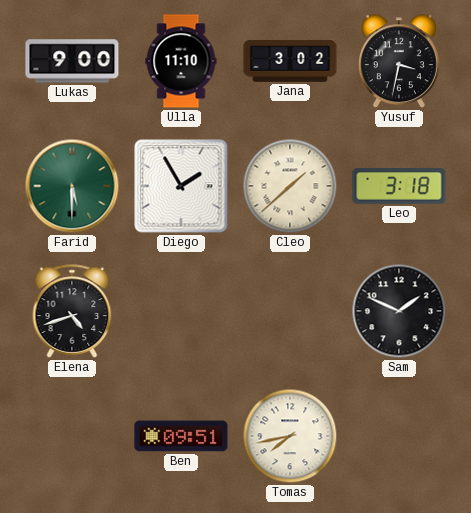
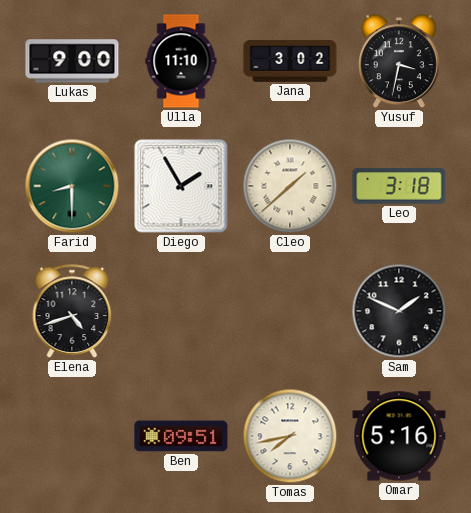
Farid: 5:30 -> 8:30
Omar: none -> 5:16
